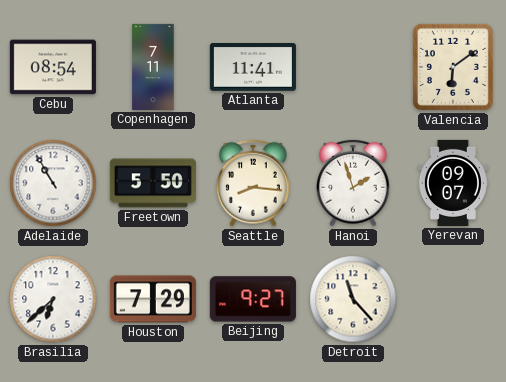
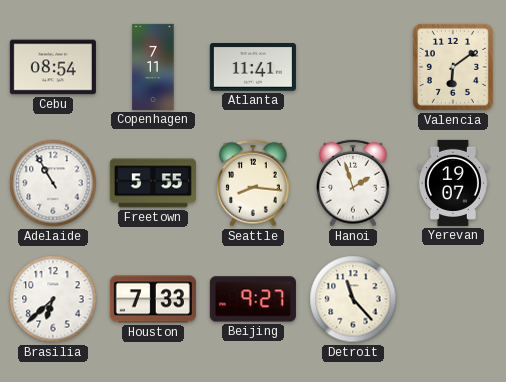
Freetown: 5:50 -> 5:55
Yerevan: 09:07 -> 19:07
Houston: 7:29 -> 7:33
